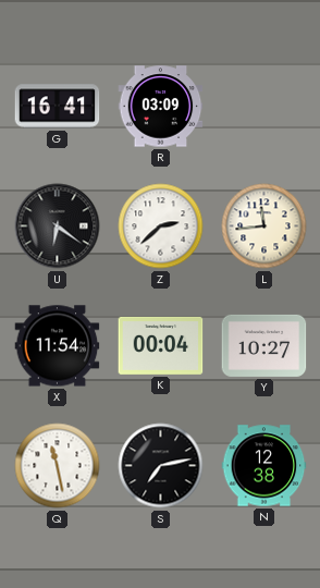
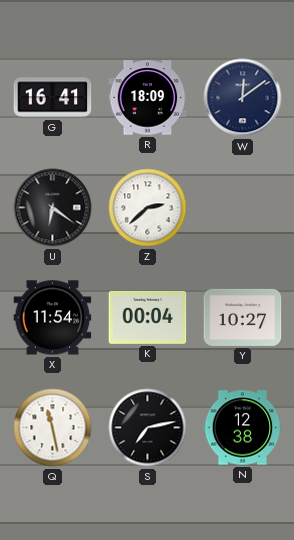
R: 03:09 -> 18:09
W: none -> 12:09
L: 11:44 -> none
